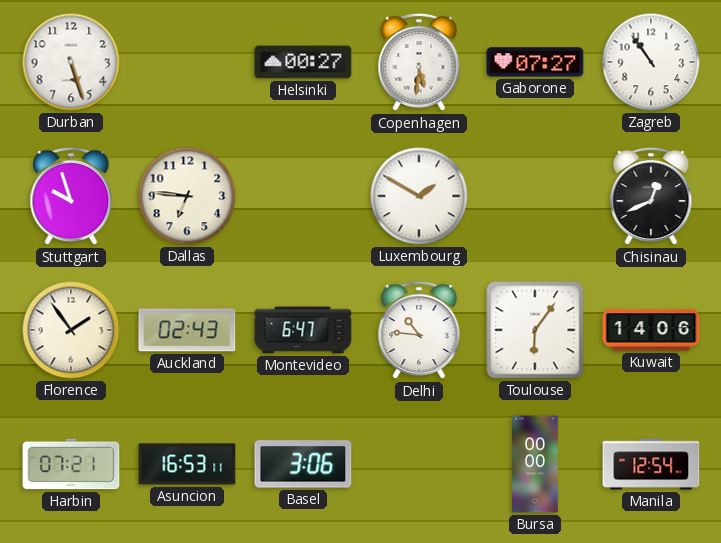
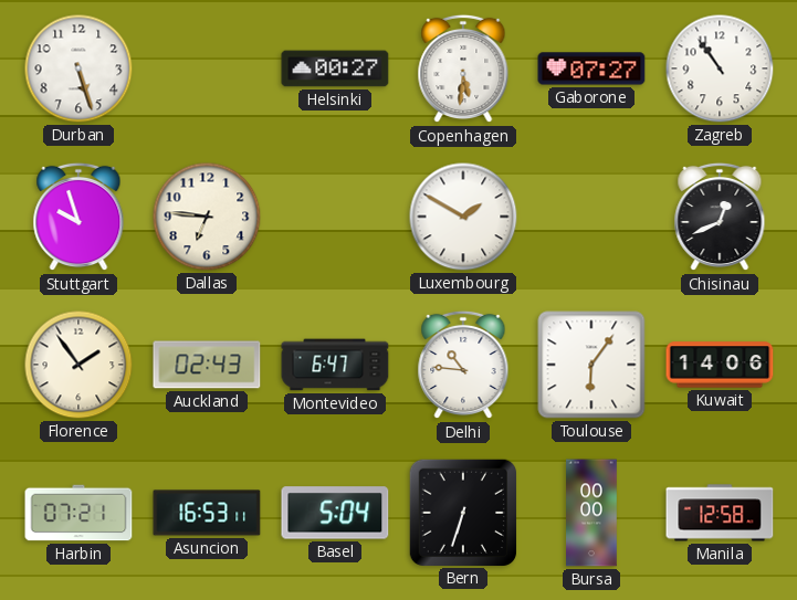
Basel: 3:06 -> 5:04
Bern: none -> 6:33
Manila: 12:54 -> 12:58
